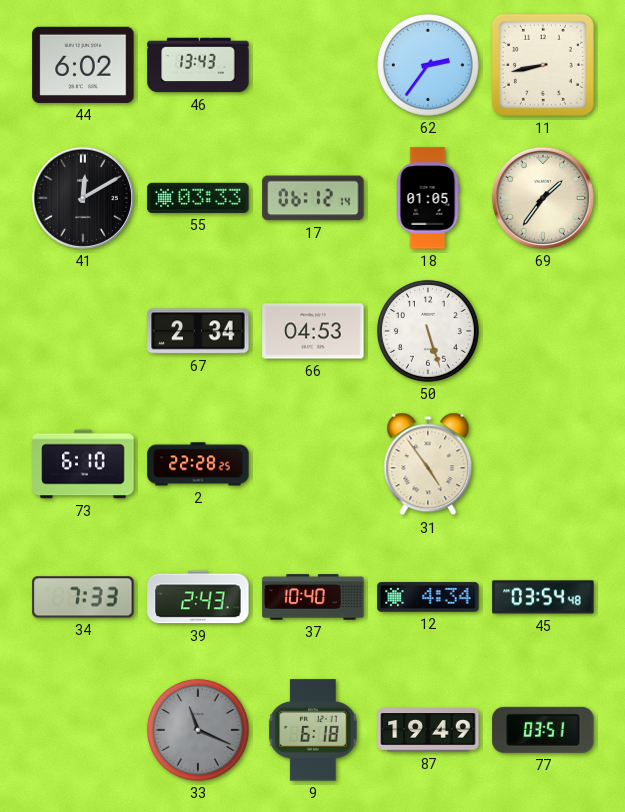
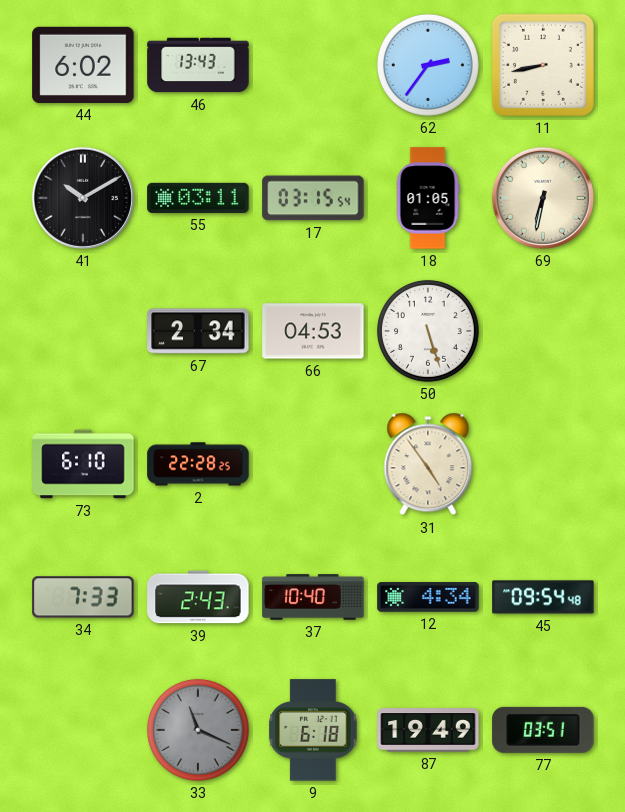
41: 12:10 -> 10:10
55: 03:33 -> 03:11
17: 06:12 -> 03:15
69: 1:36 -> 6:32
45: 03:54 -> 09:54
